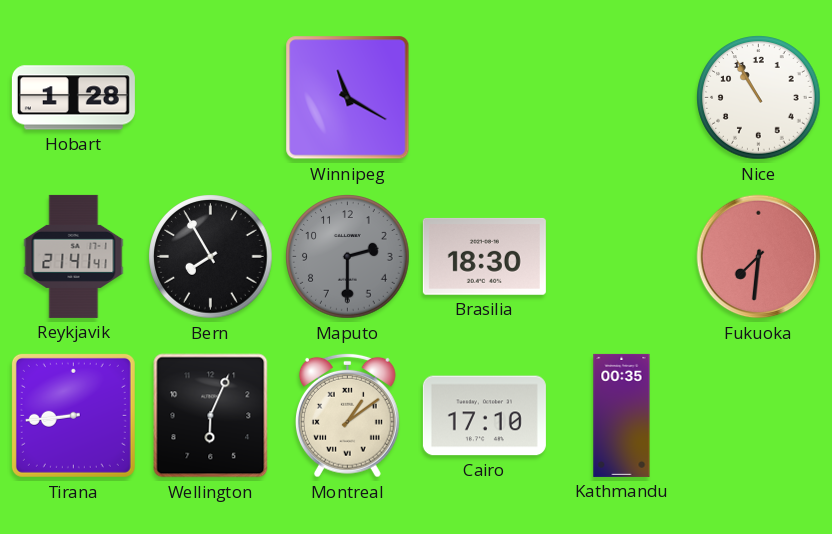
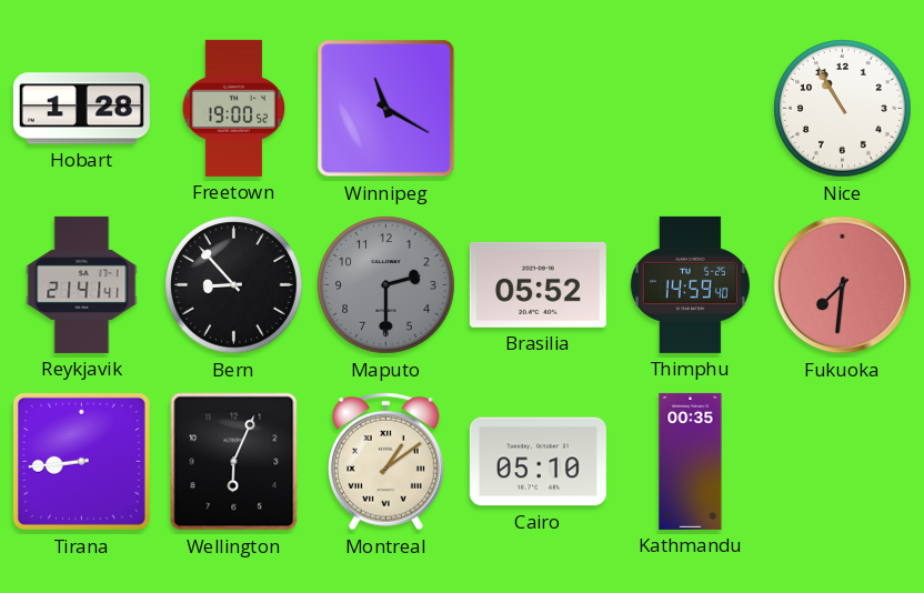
Freetown: none -> 19:00
Bern: 7:55 -> 8:53
Brasilia: 18:30 -> 05:52
Thimphu: none -> 14:59
Cairo: 17:10 -> 05:10
